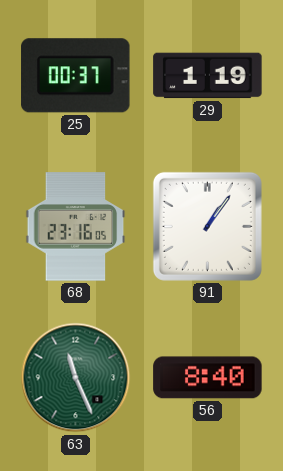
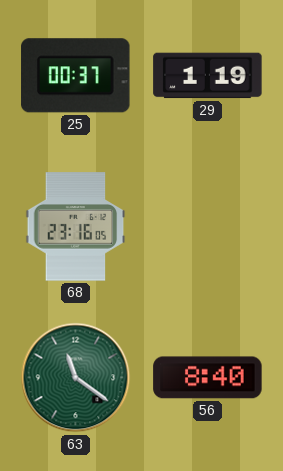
91: 1:06 -> none
63: 11:26 -> 11:21
